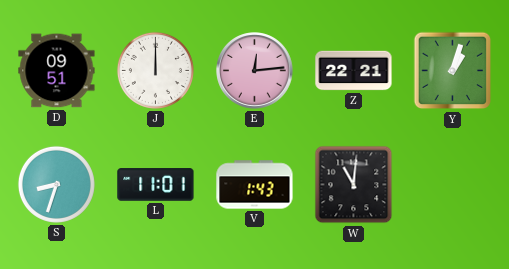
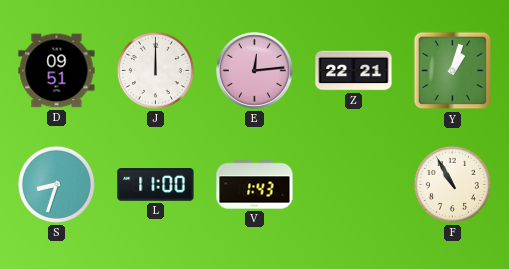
L: 11:01 -> 11:00
W: 11:01 -> none
F: none -> 10:55
